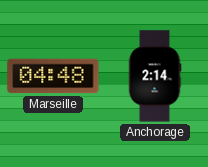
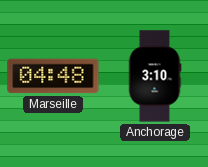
Anchorage: 2:14 -> 3:10
